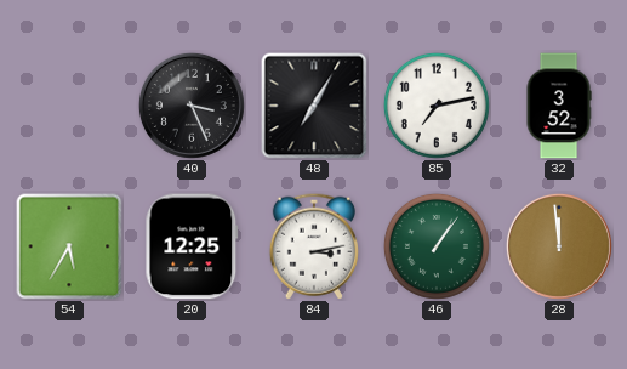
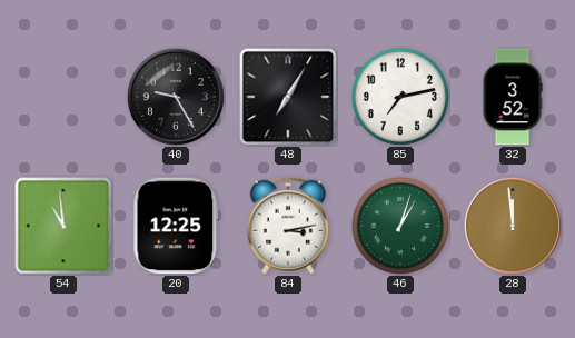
40: 3:26 -> 9:25
54: 5:35 -> 10:59
46: 1:06 -> 1:03
